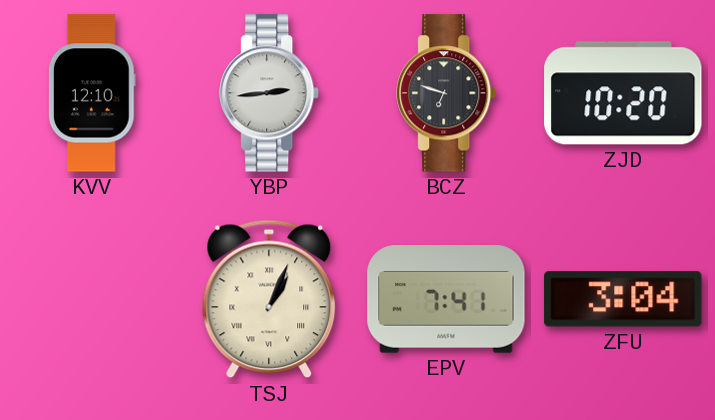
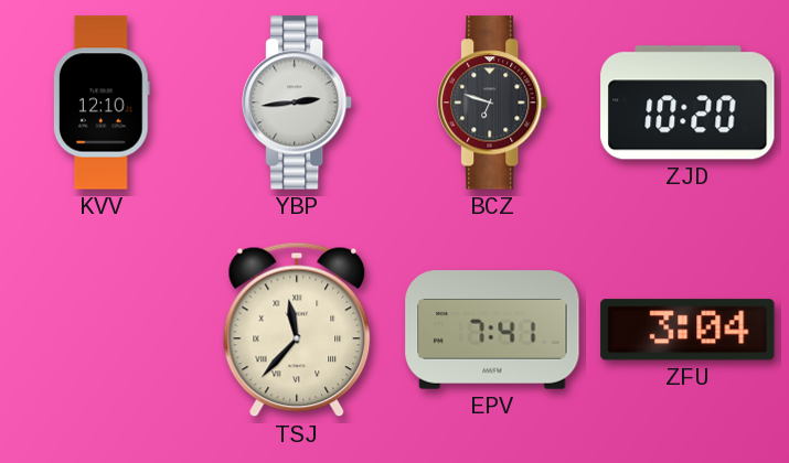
TSJ: 1:04 -> 11:37
